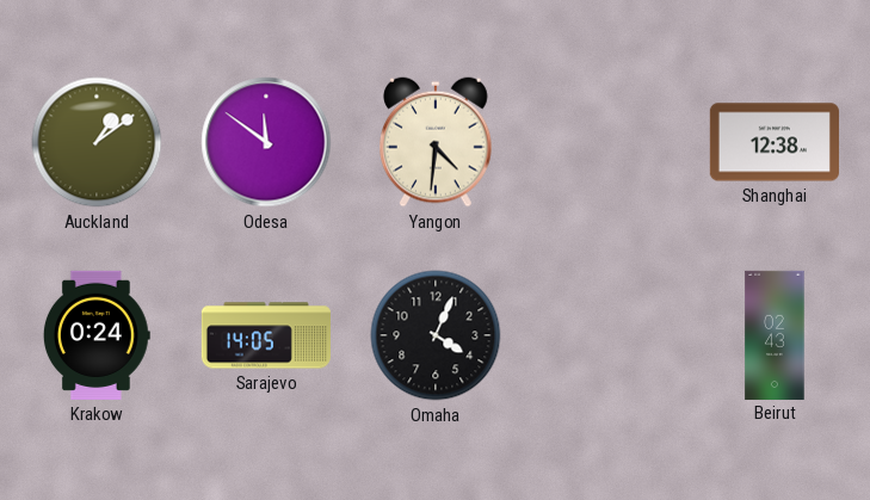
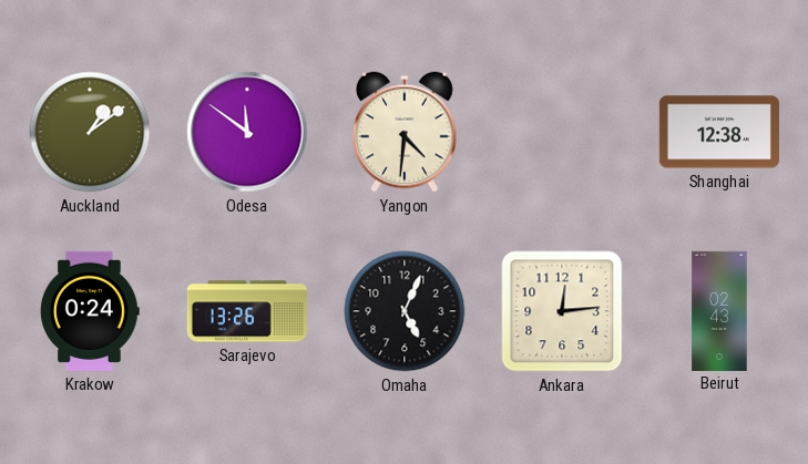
Sarajevo: 14:05 -> 13:26
Omaha: 4:04 -> 5:04
Ankara: none -> 12:14
